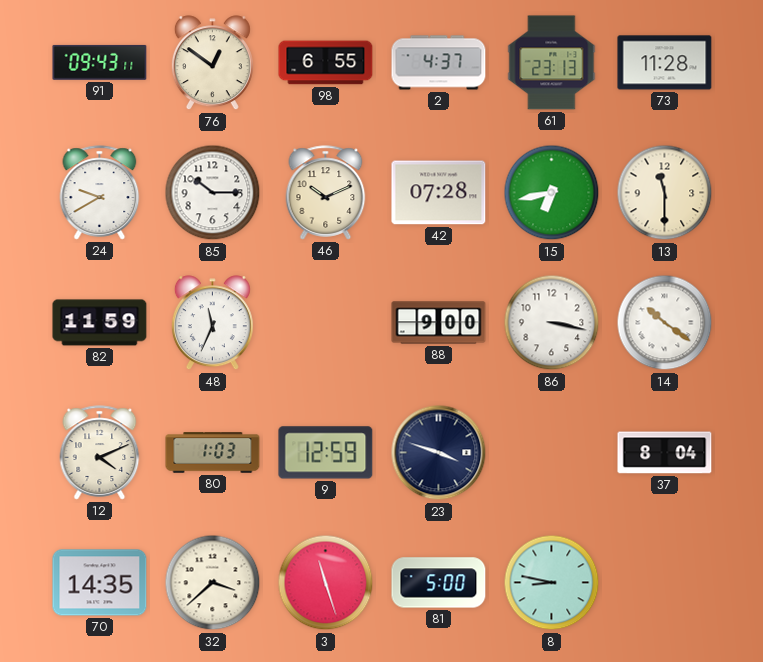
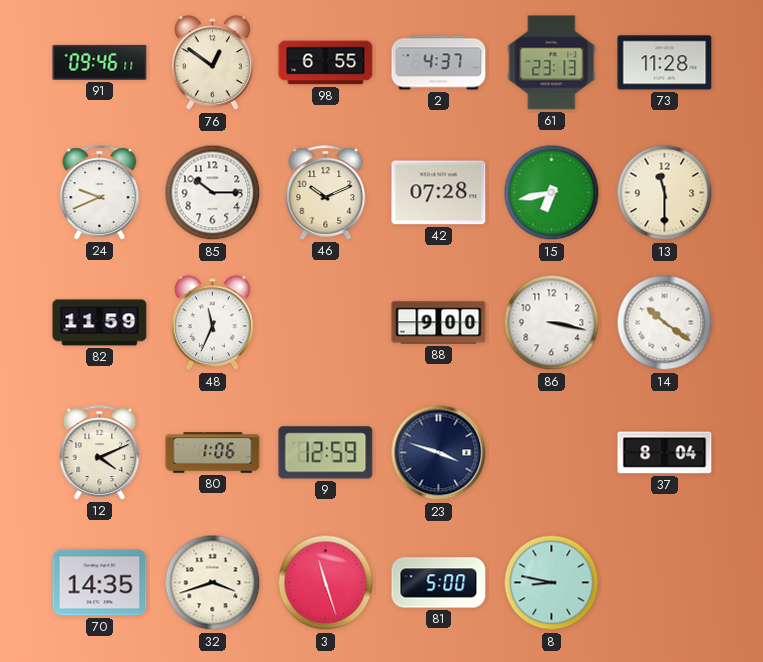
91: 09:43 -> 09:46
24: 9:40 -> 9:41
80: 1:03 -> 1:06
32: 3:38 -> 3:42
